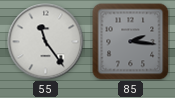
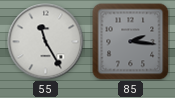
55: 11:24 -> 11:25
